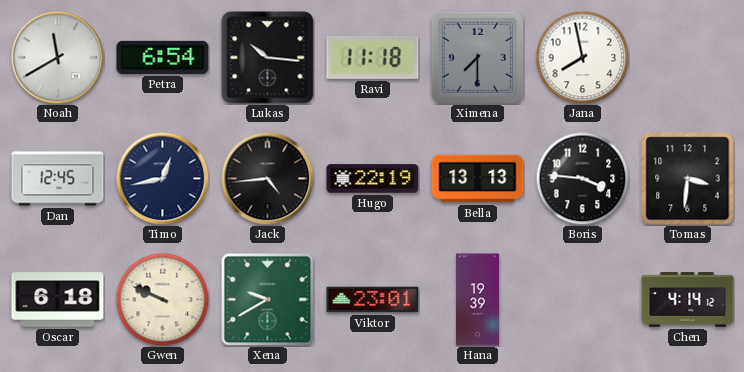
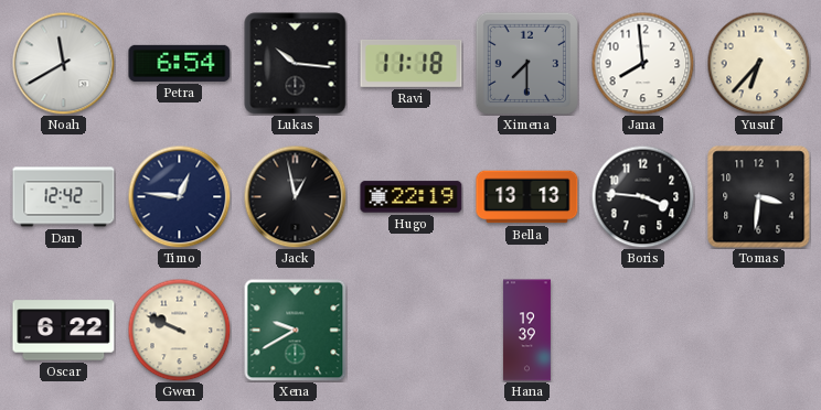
Jana: 7:58 -> 7:59
Yusuf: none -> 6:37
Dan: 12:45 -> 12:42
Timo: 12:43 -> 12:46
Jack: 4:44 -> 12:58
Oscar: 6:18 -> 6:22
Viktor: 23:01 -> none
Chen: 4:14 -> none
